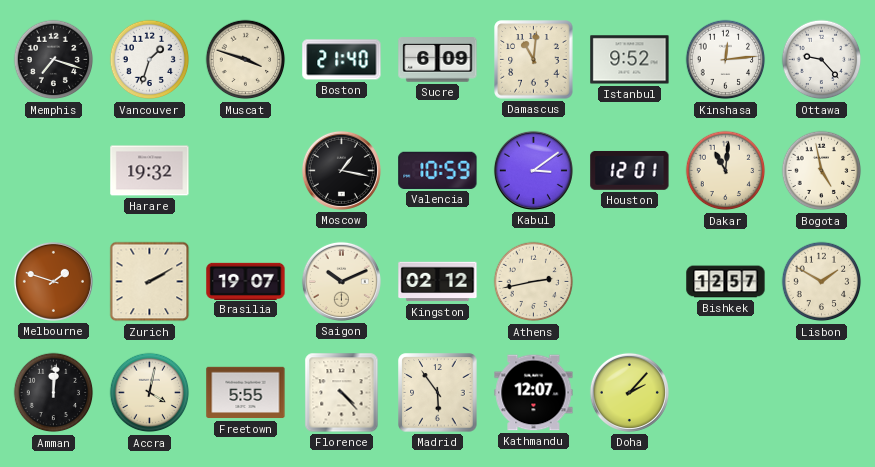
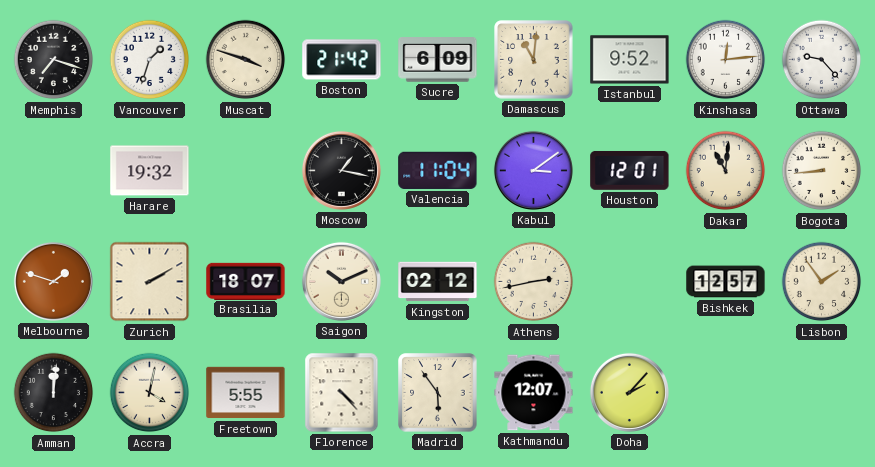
Boston: 21:40 -> 21:42
Valencia: 10:59 -> 11:04
Bogota: 4:58 -> 8:44
Brasilia: 19:07 -> 18:07
Lisbon: 1:50 -> 1:54
